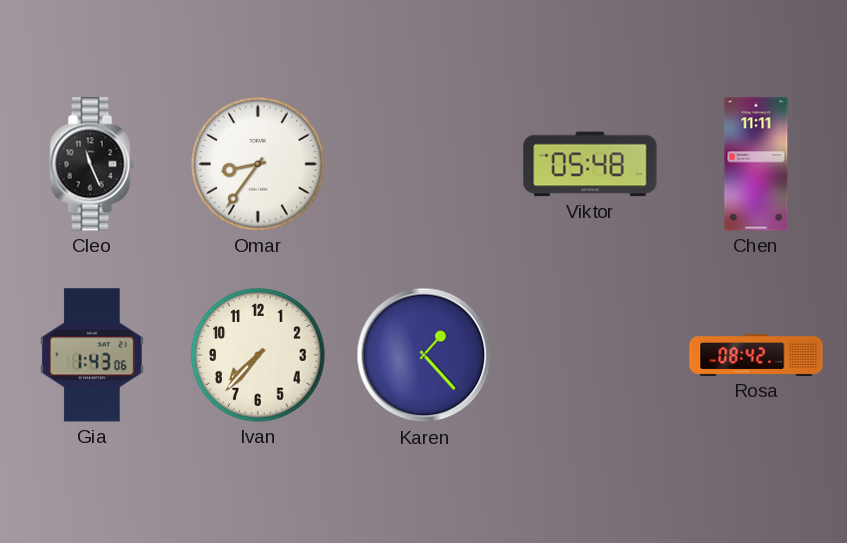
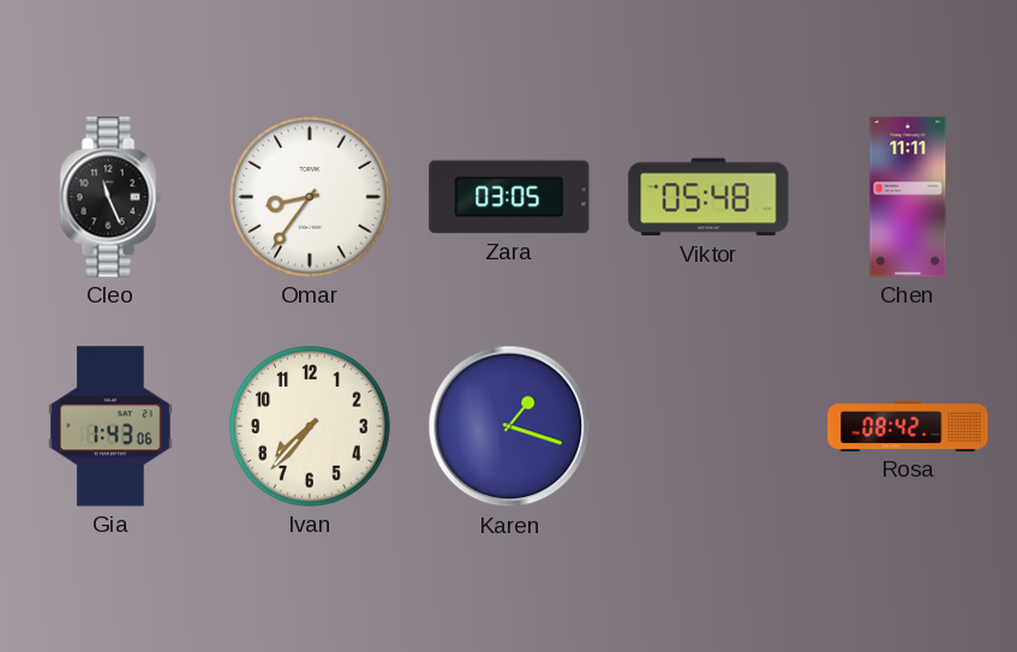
Zara: none -> 03:05
Karen: 1:23 -> 1:18
